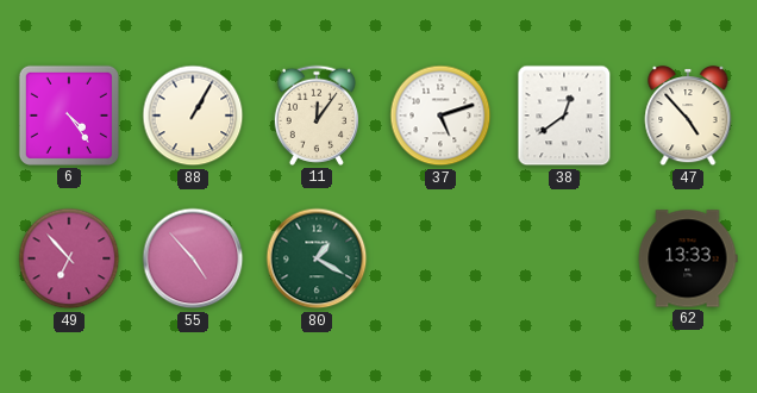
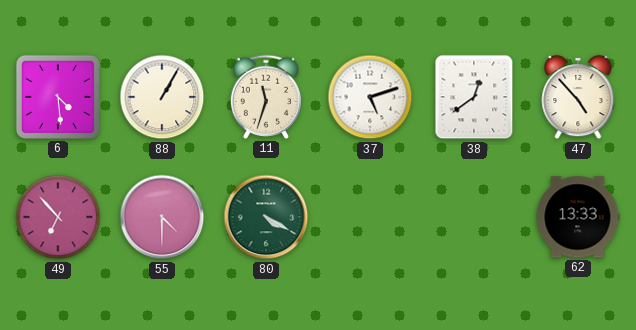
6: 4:24 -> 4:29
11: 12:06 -> 11:33
55: 4:53 -> 4:30
80: 1:20 -> 4:20
